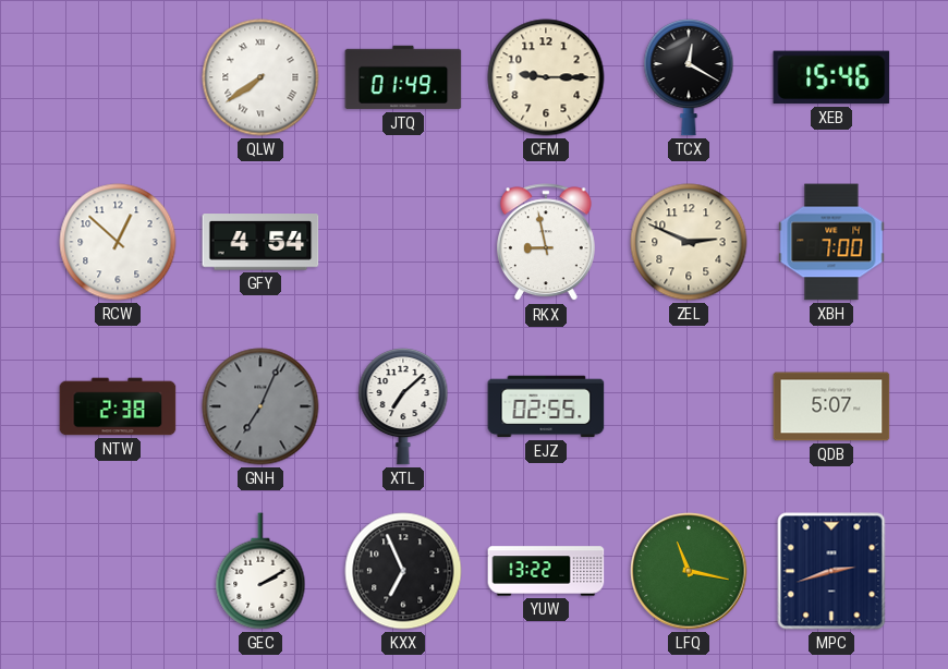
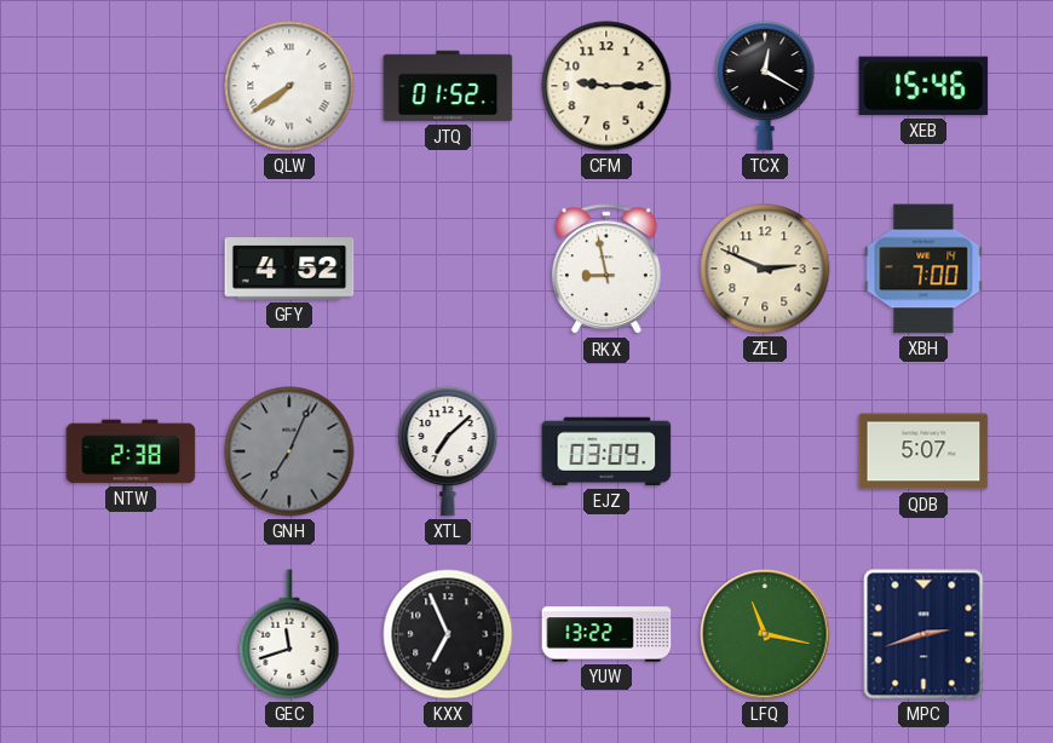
JTQ: 01:49 -> 01:52
RCW: 12:52 -> none
GFY: 4:54 -> 4:52
EJZ: 02:55 -> 03:09
GEC: 2:10 -> 11:42
